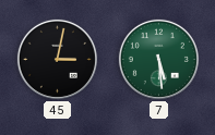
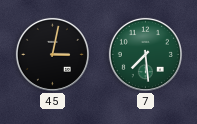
7: 5:29 -> 7:29
